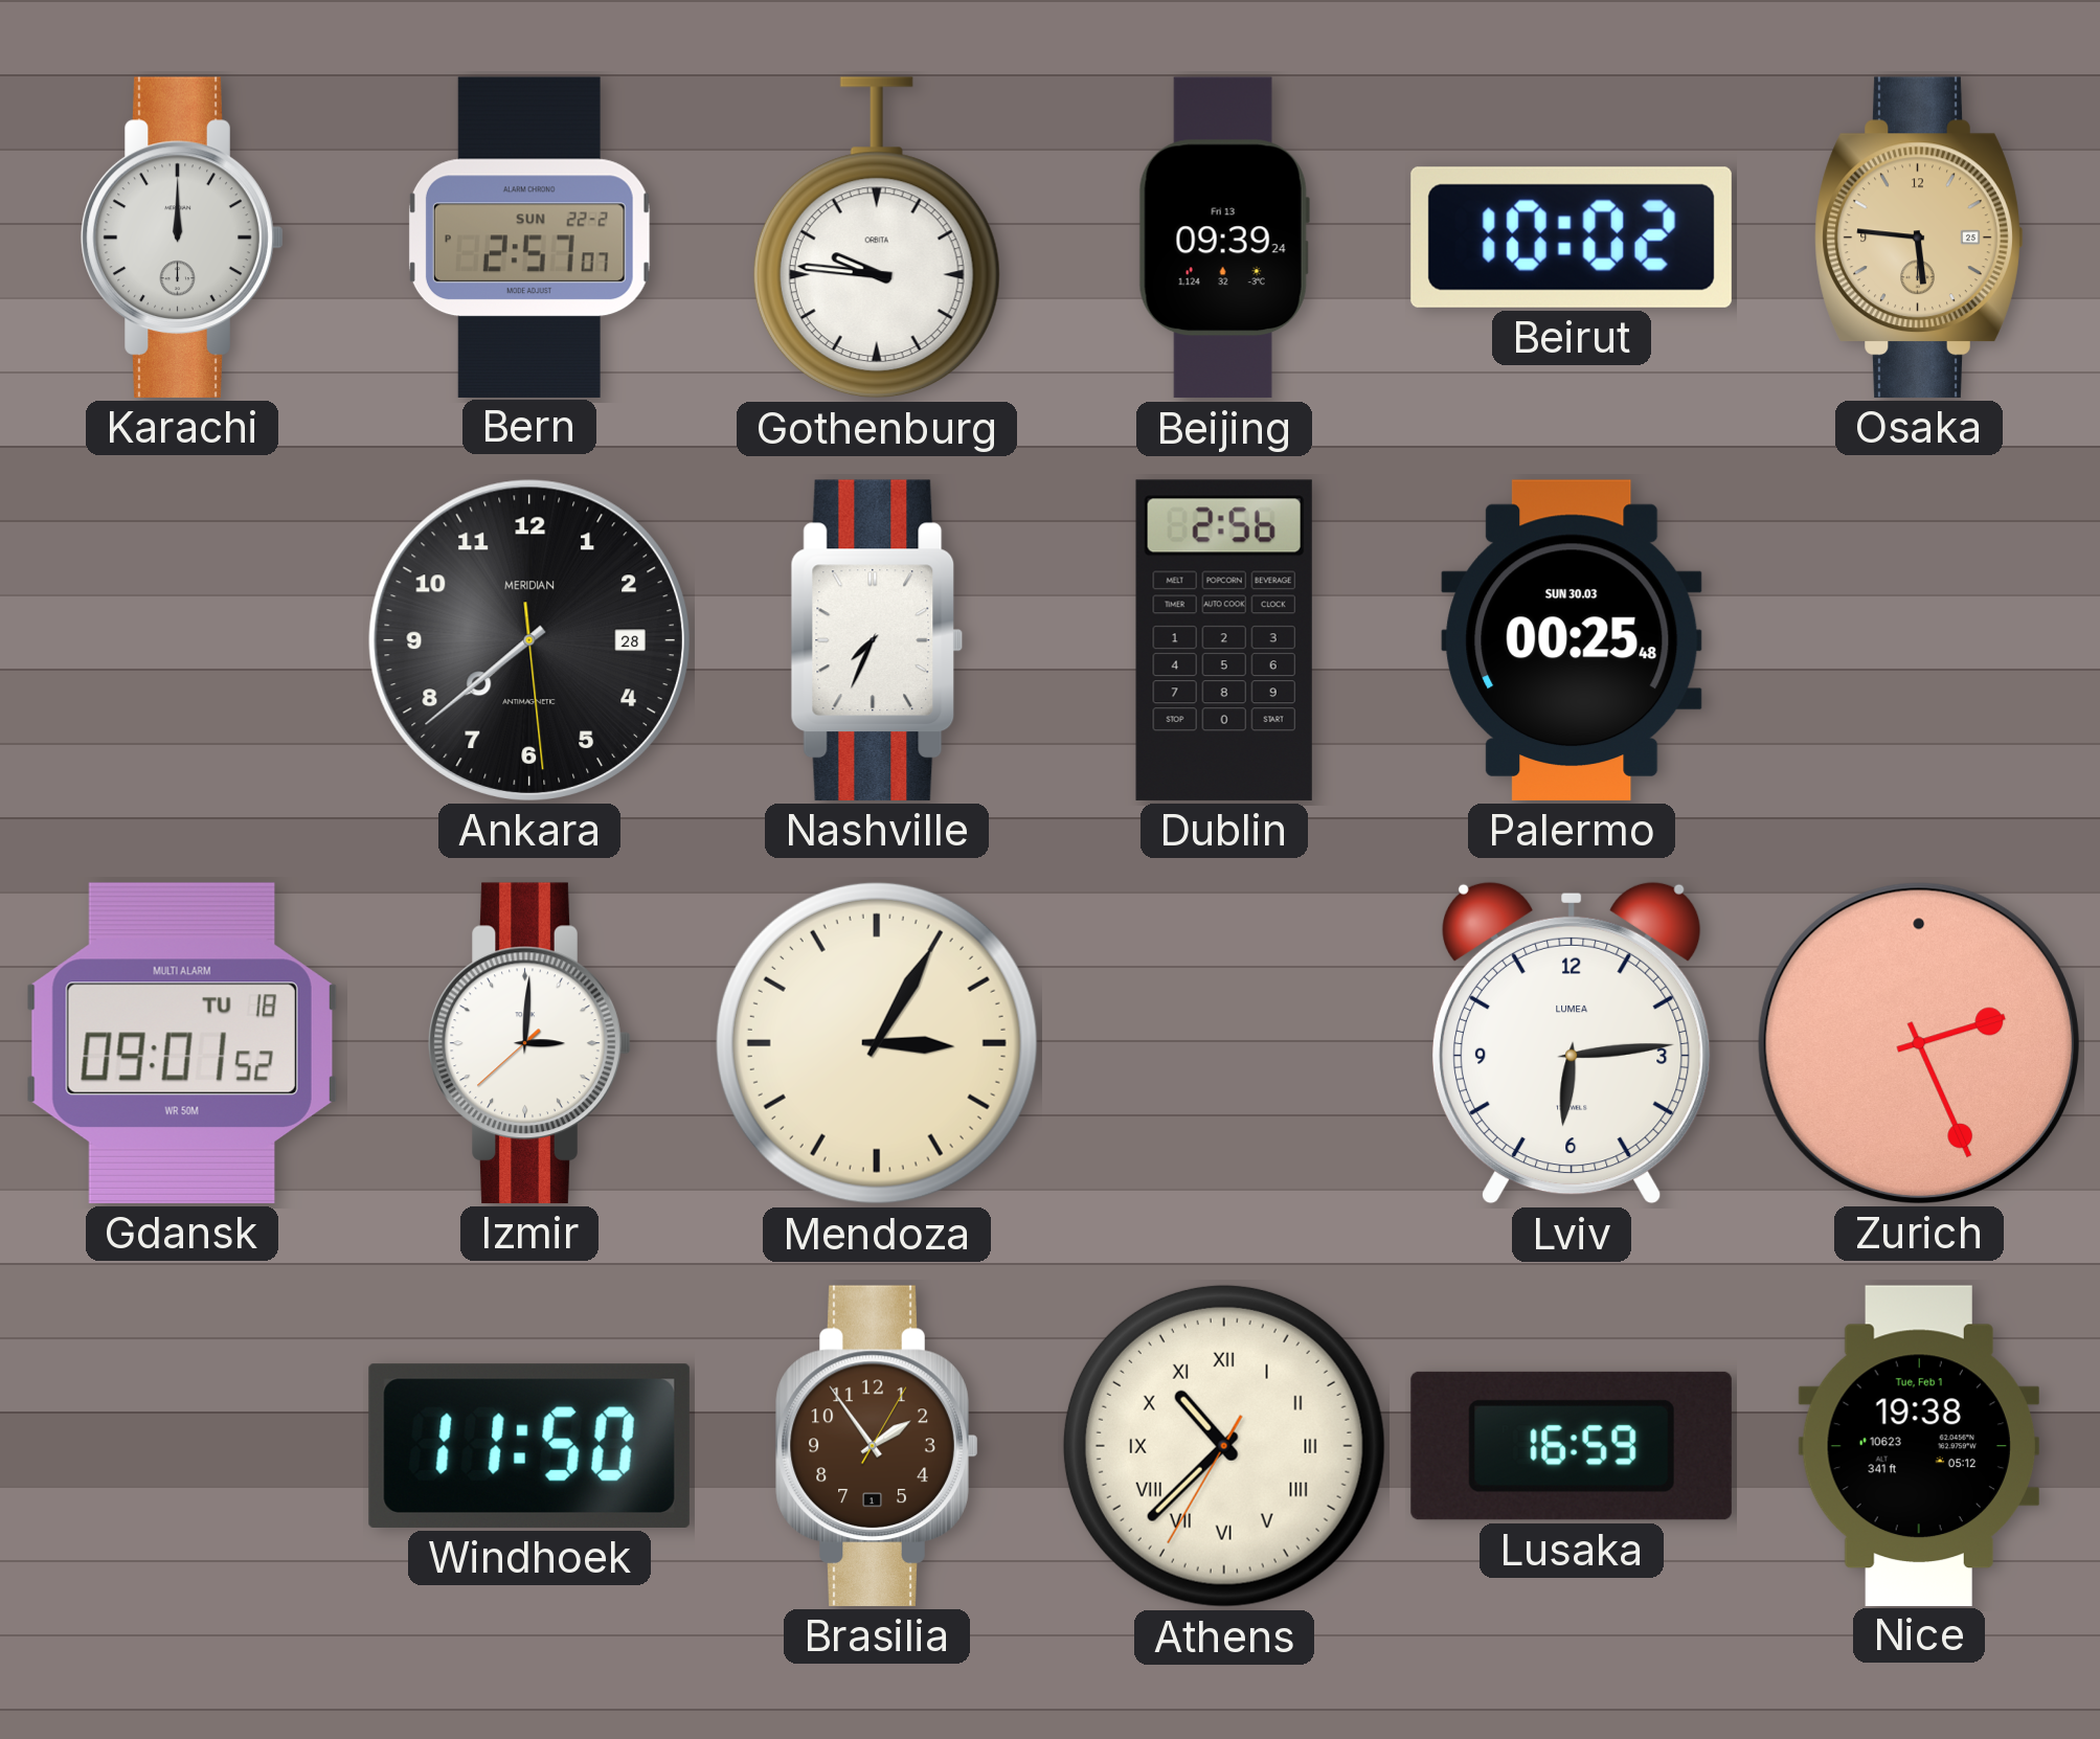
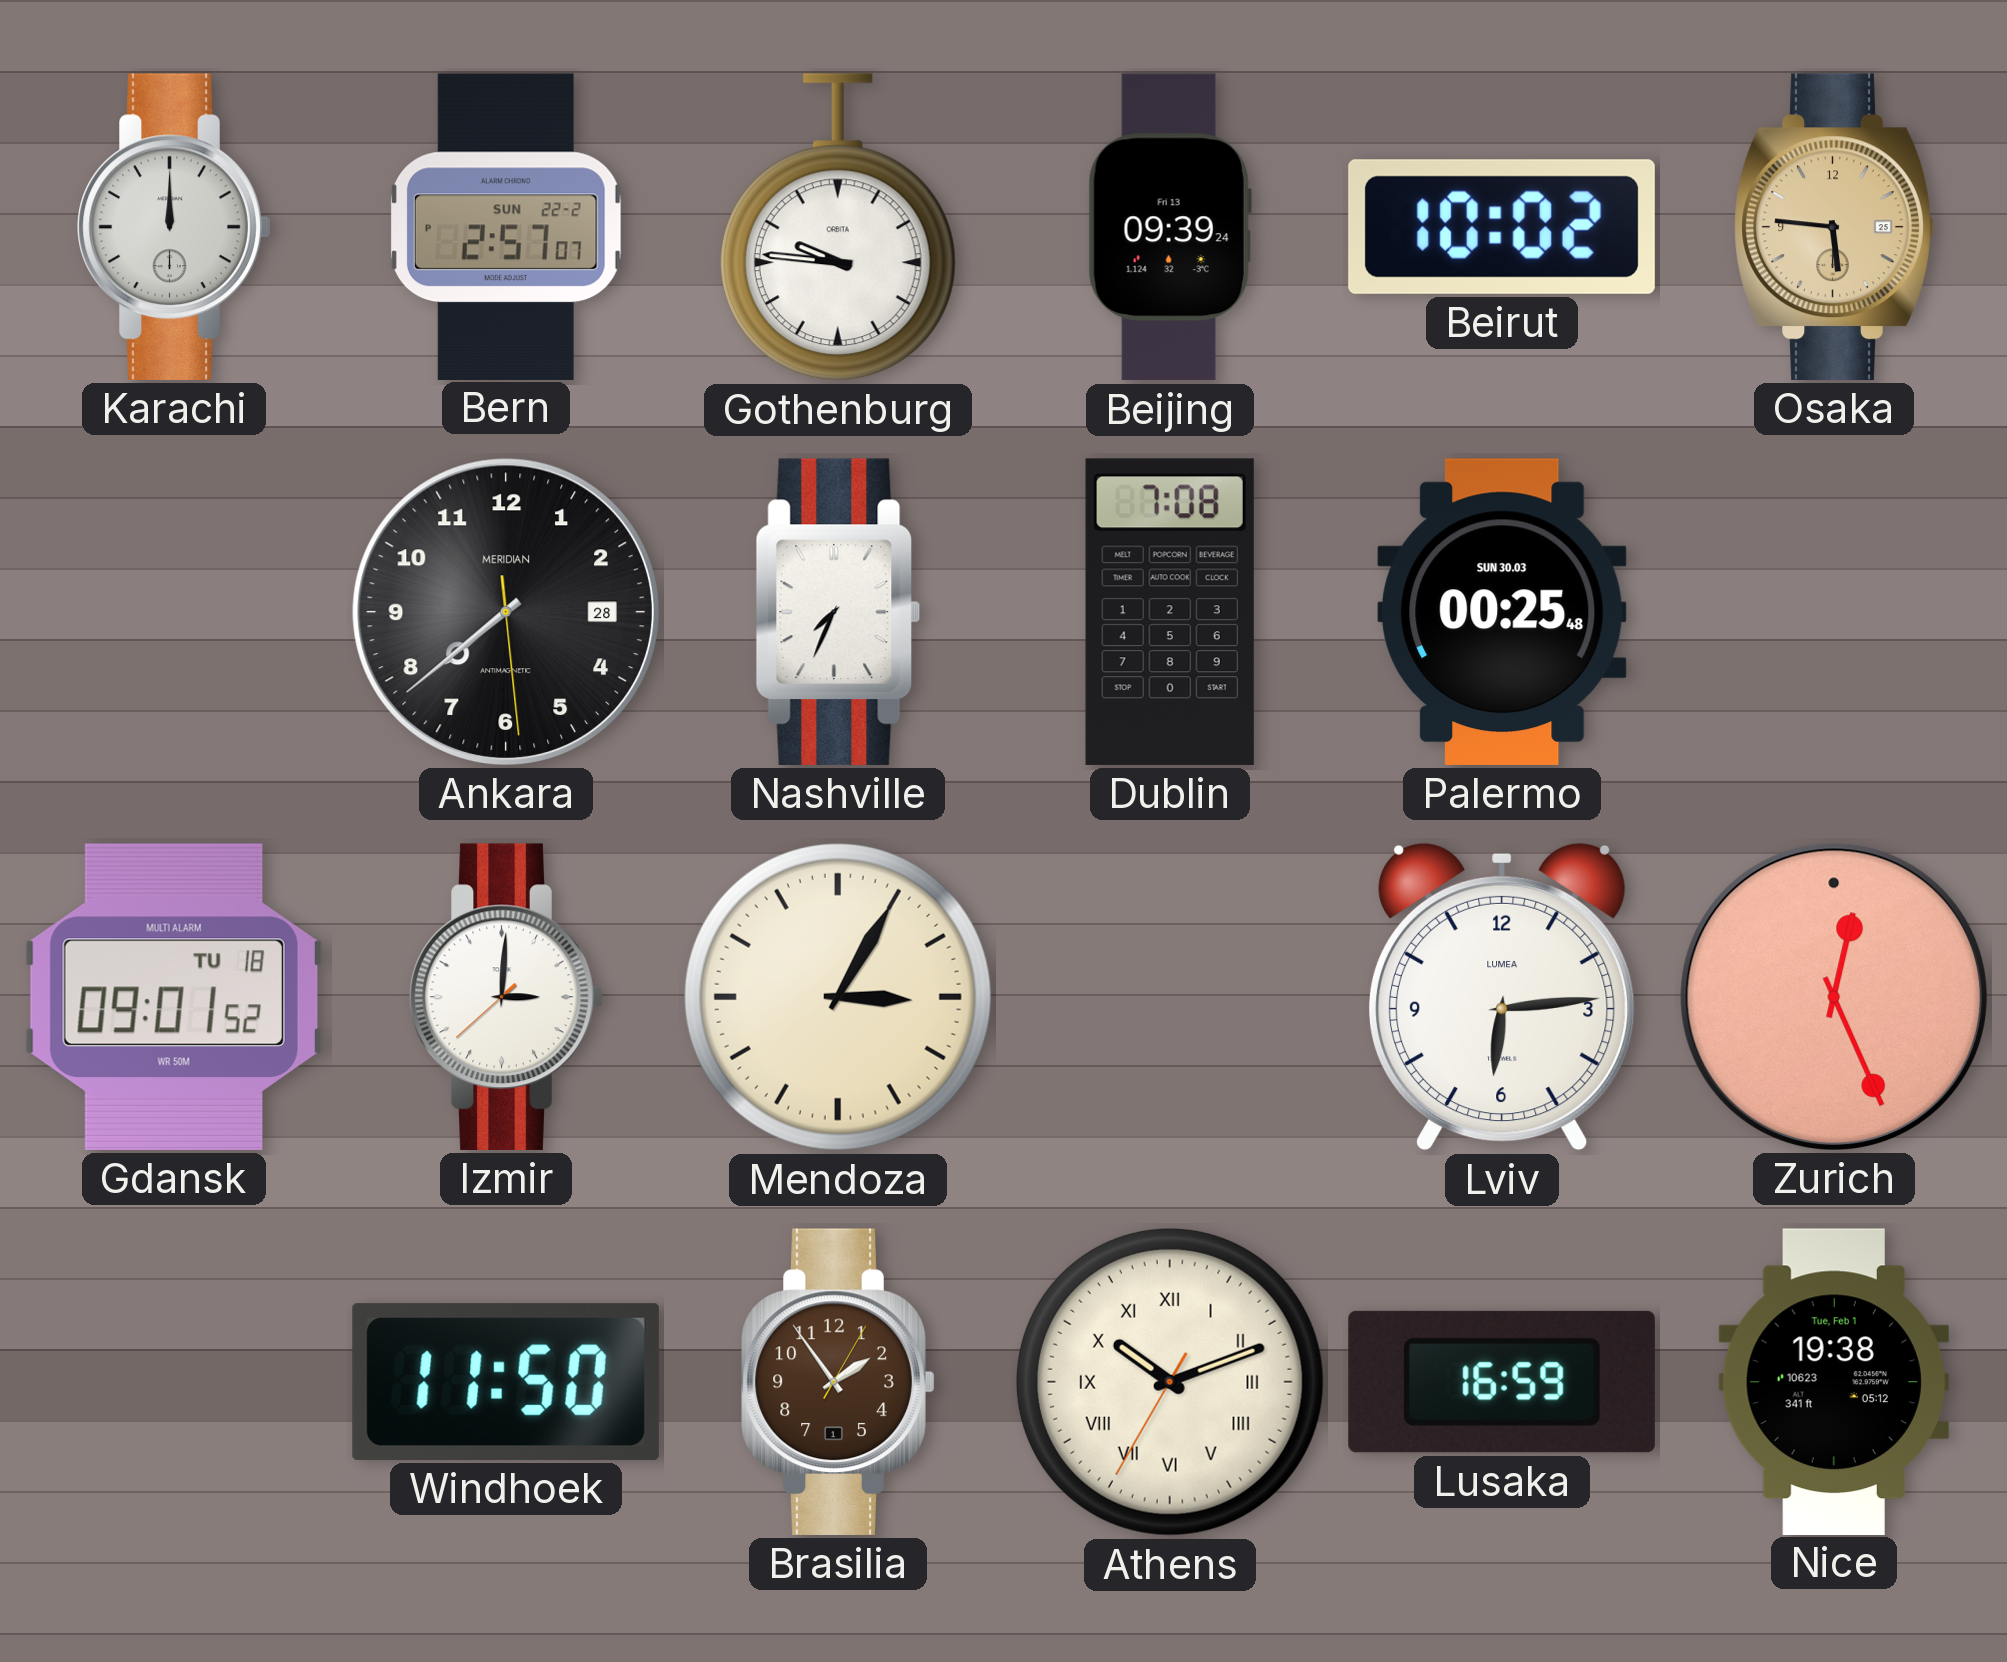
Dublin: 2:56 -> 7:08
Zurich: 2:26 -> 12:26
Athens: 10:37 -> 10:11
